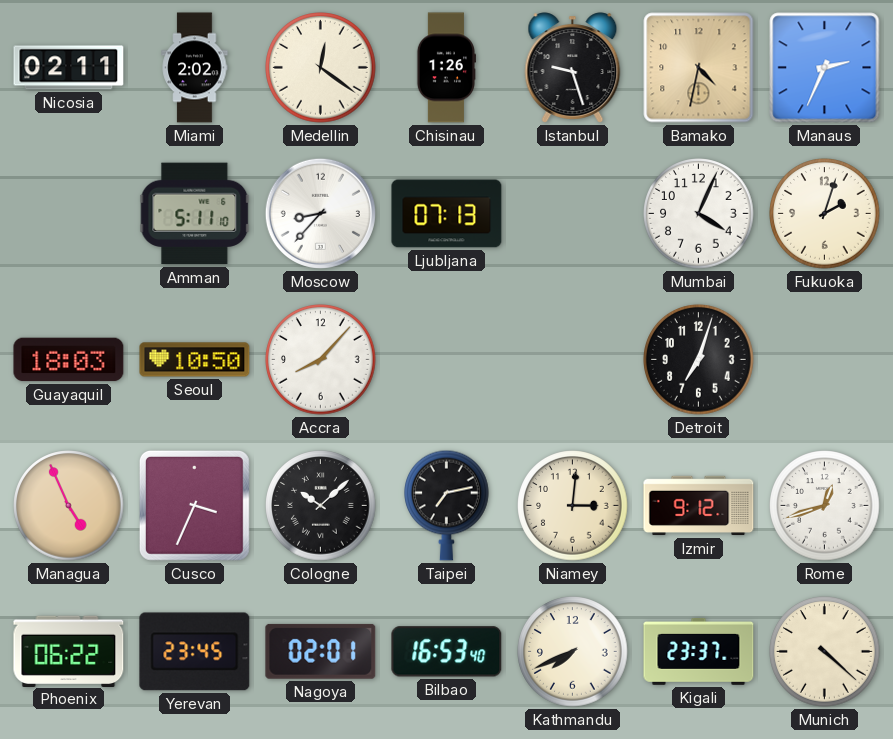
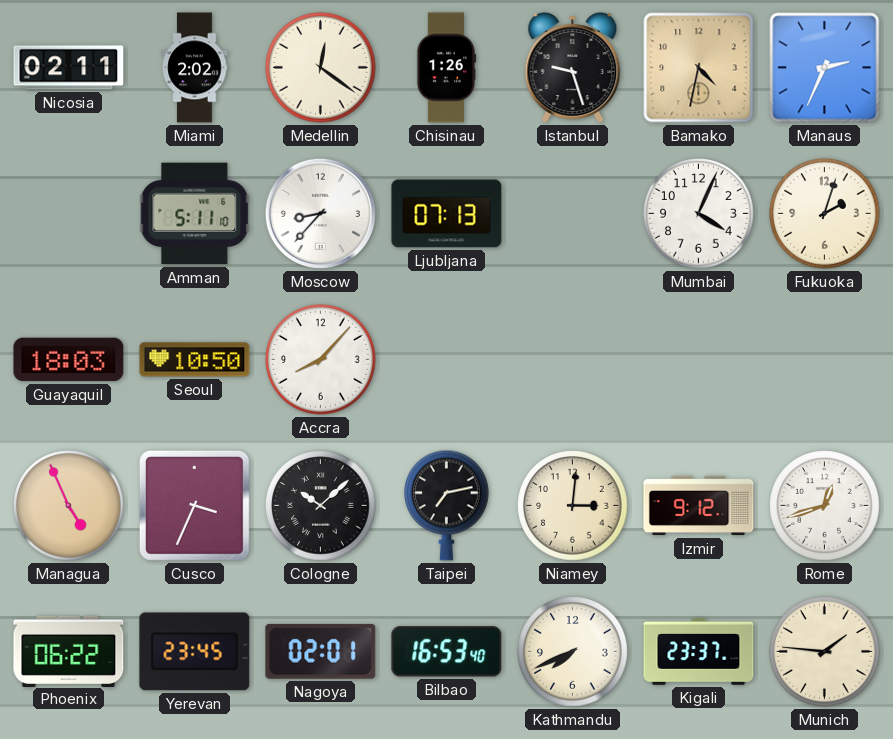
Detroit: 7:03 -> none
Munich: 4:22 -> 1:46
